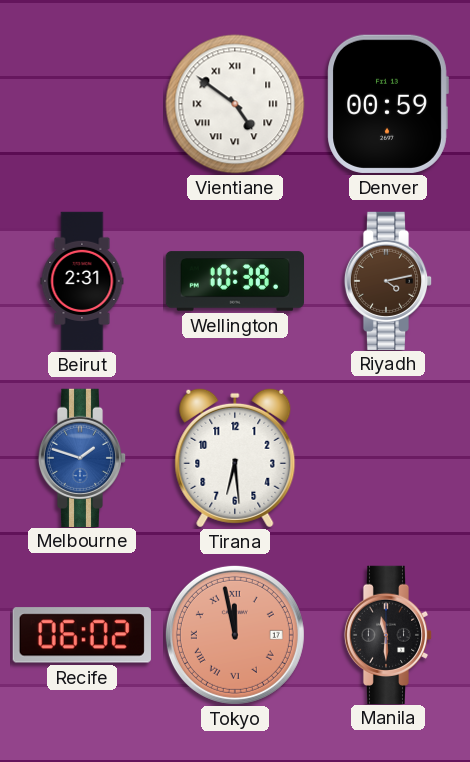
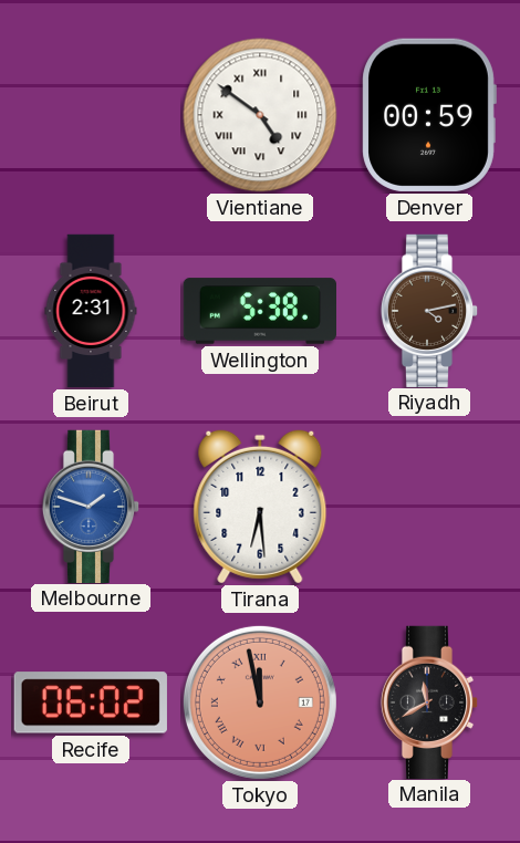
Wellington: 10:38 -> 5:38
Manila: 11:30 -> 11:40
